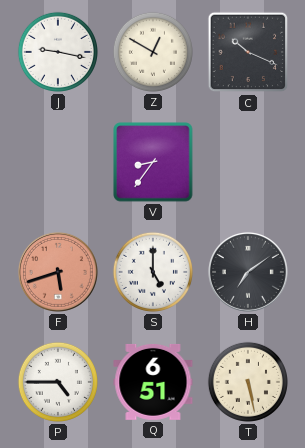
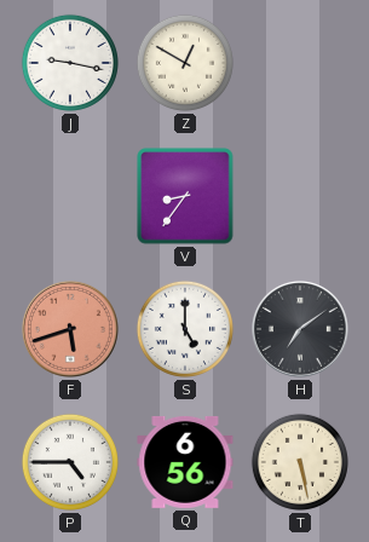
C: 10:19 -> none
Q: 6:51 -> 6:56
